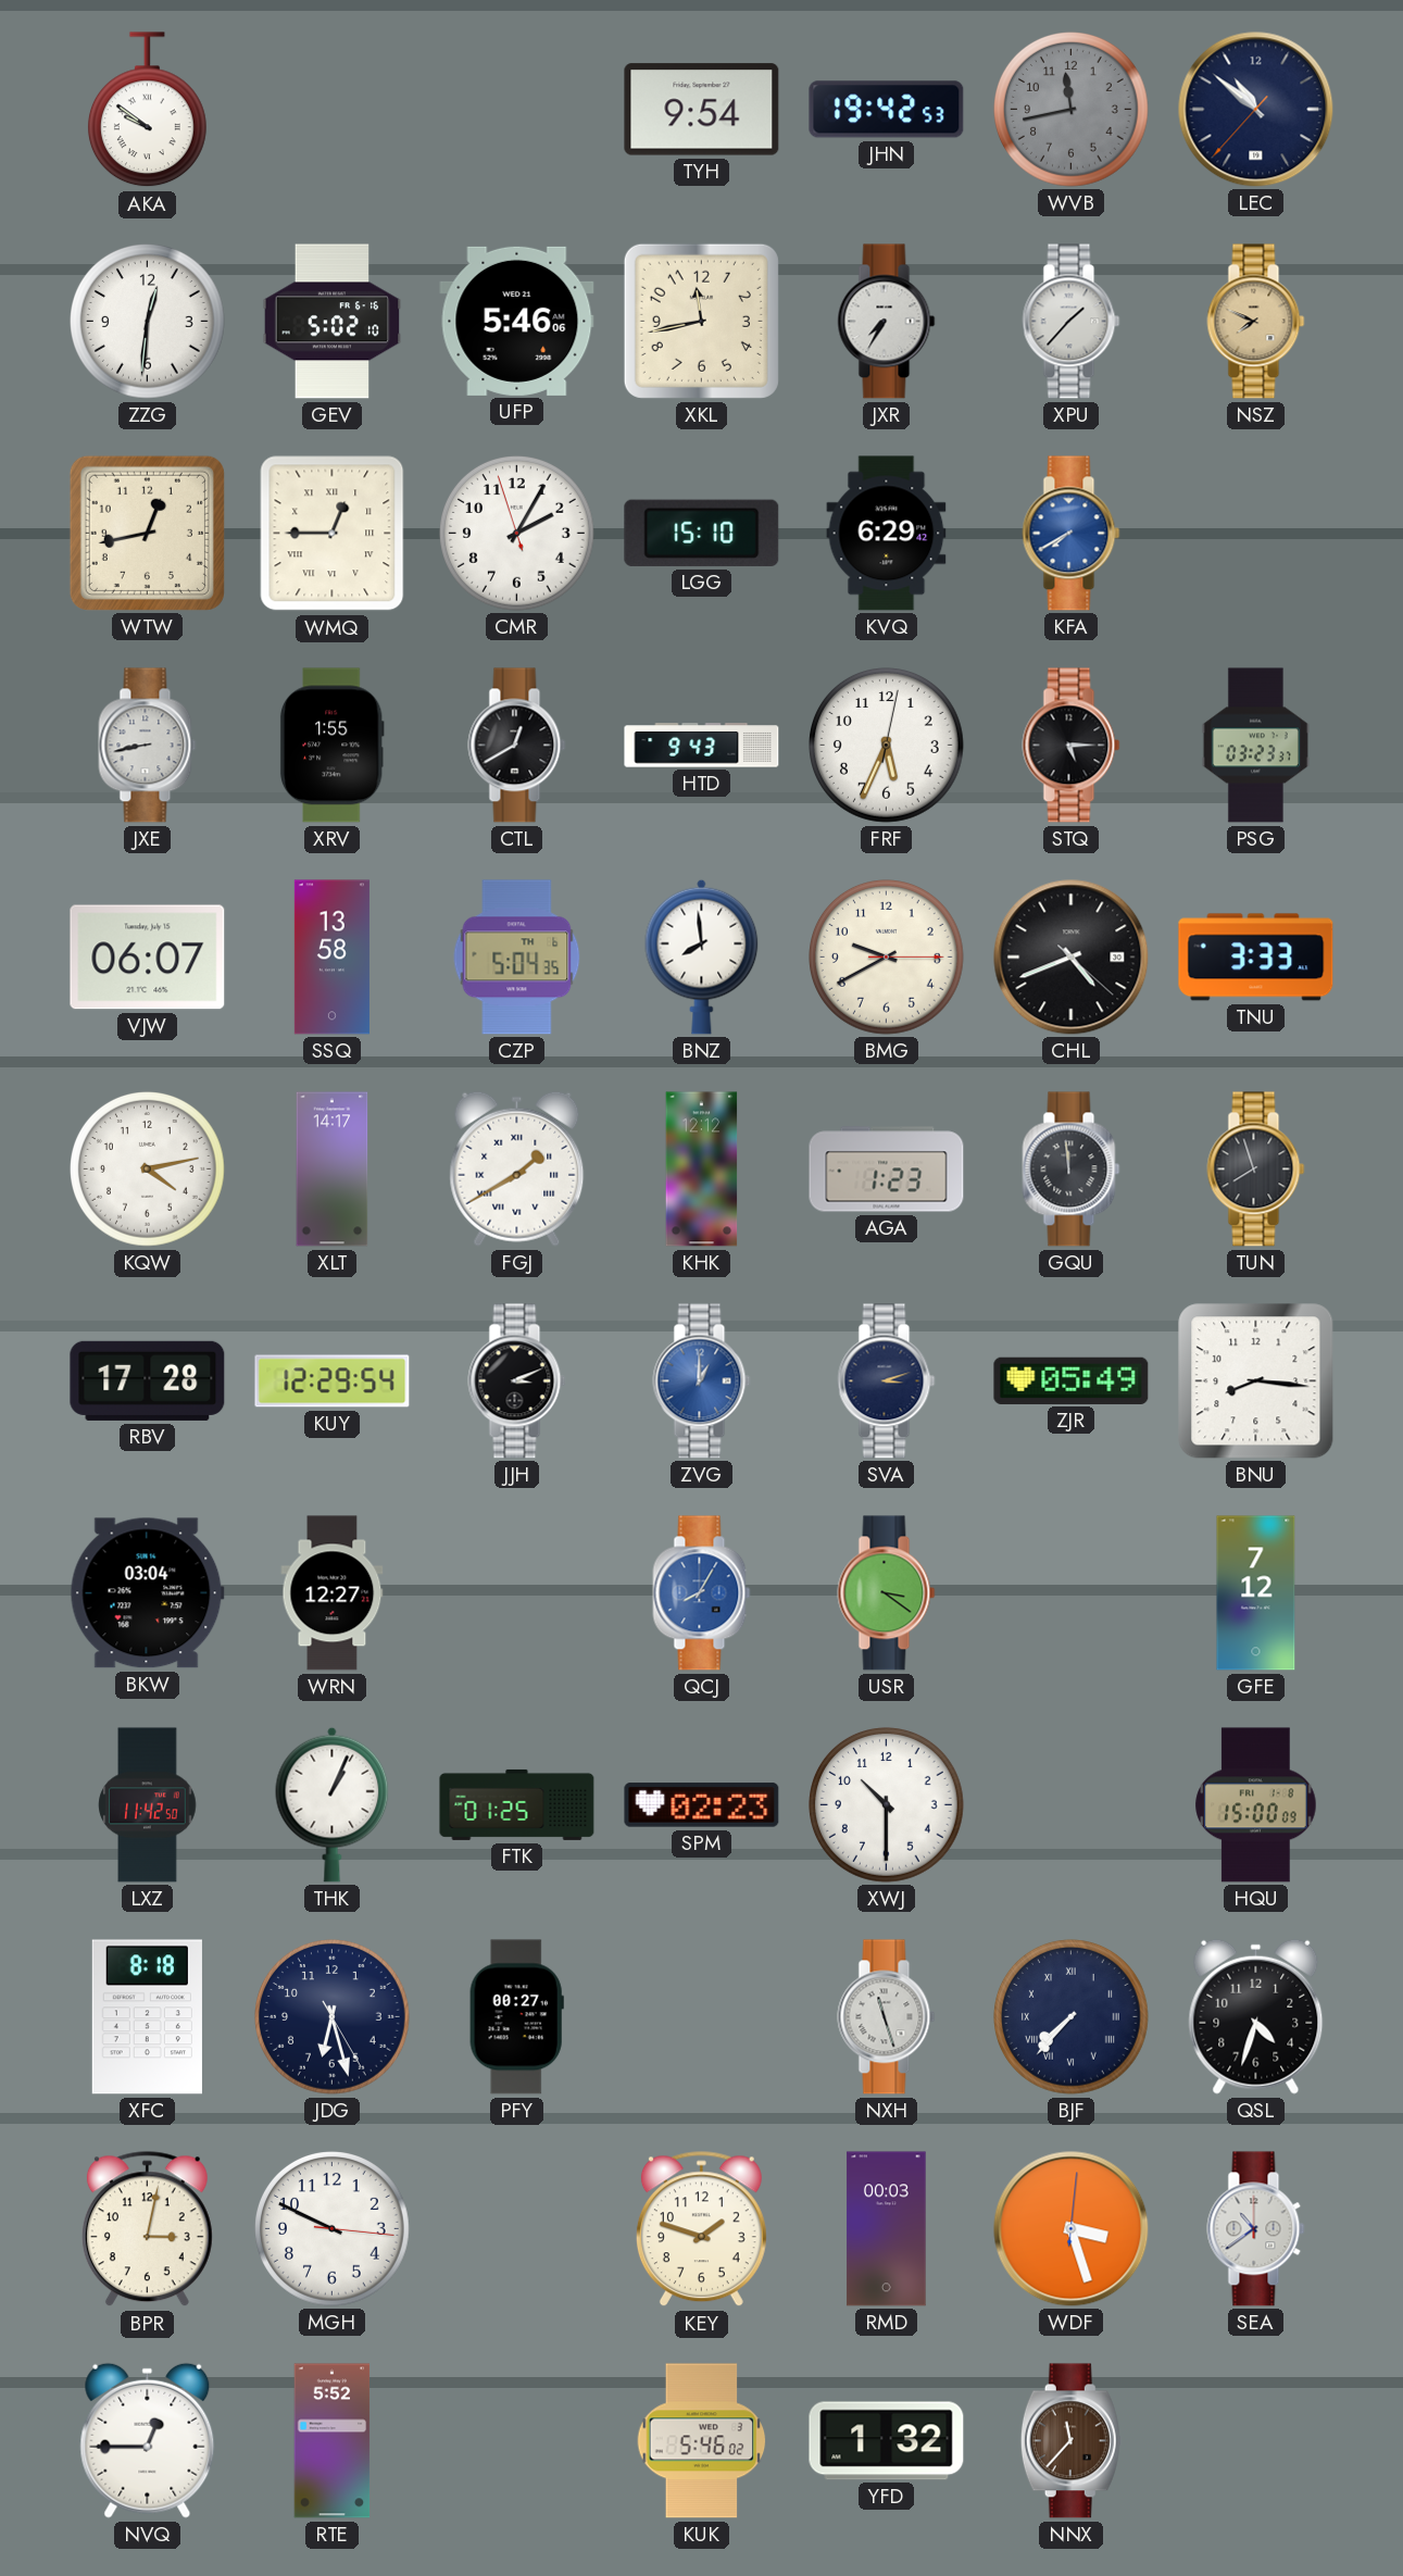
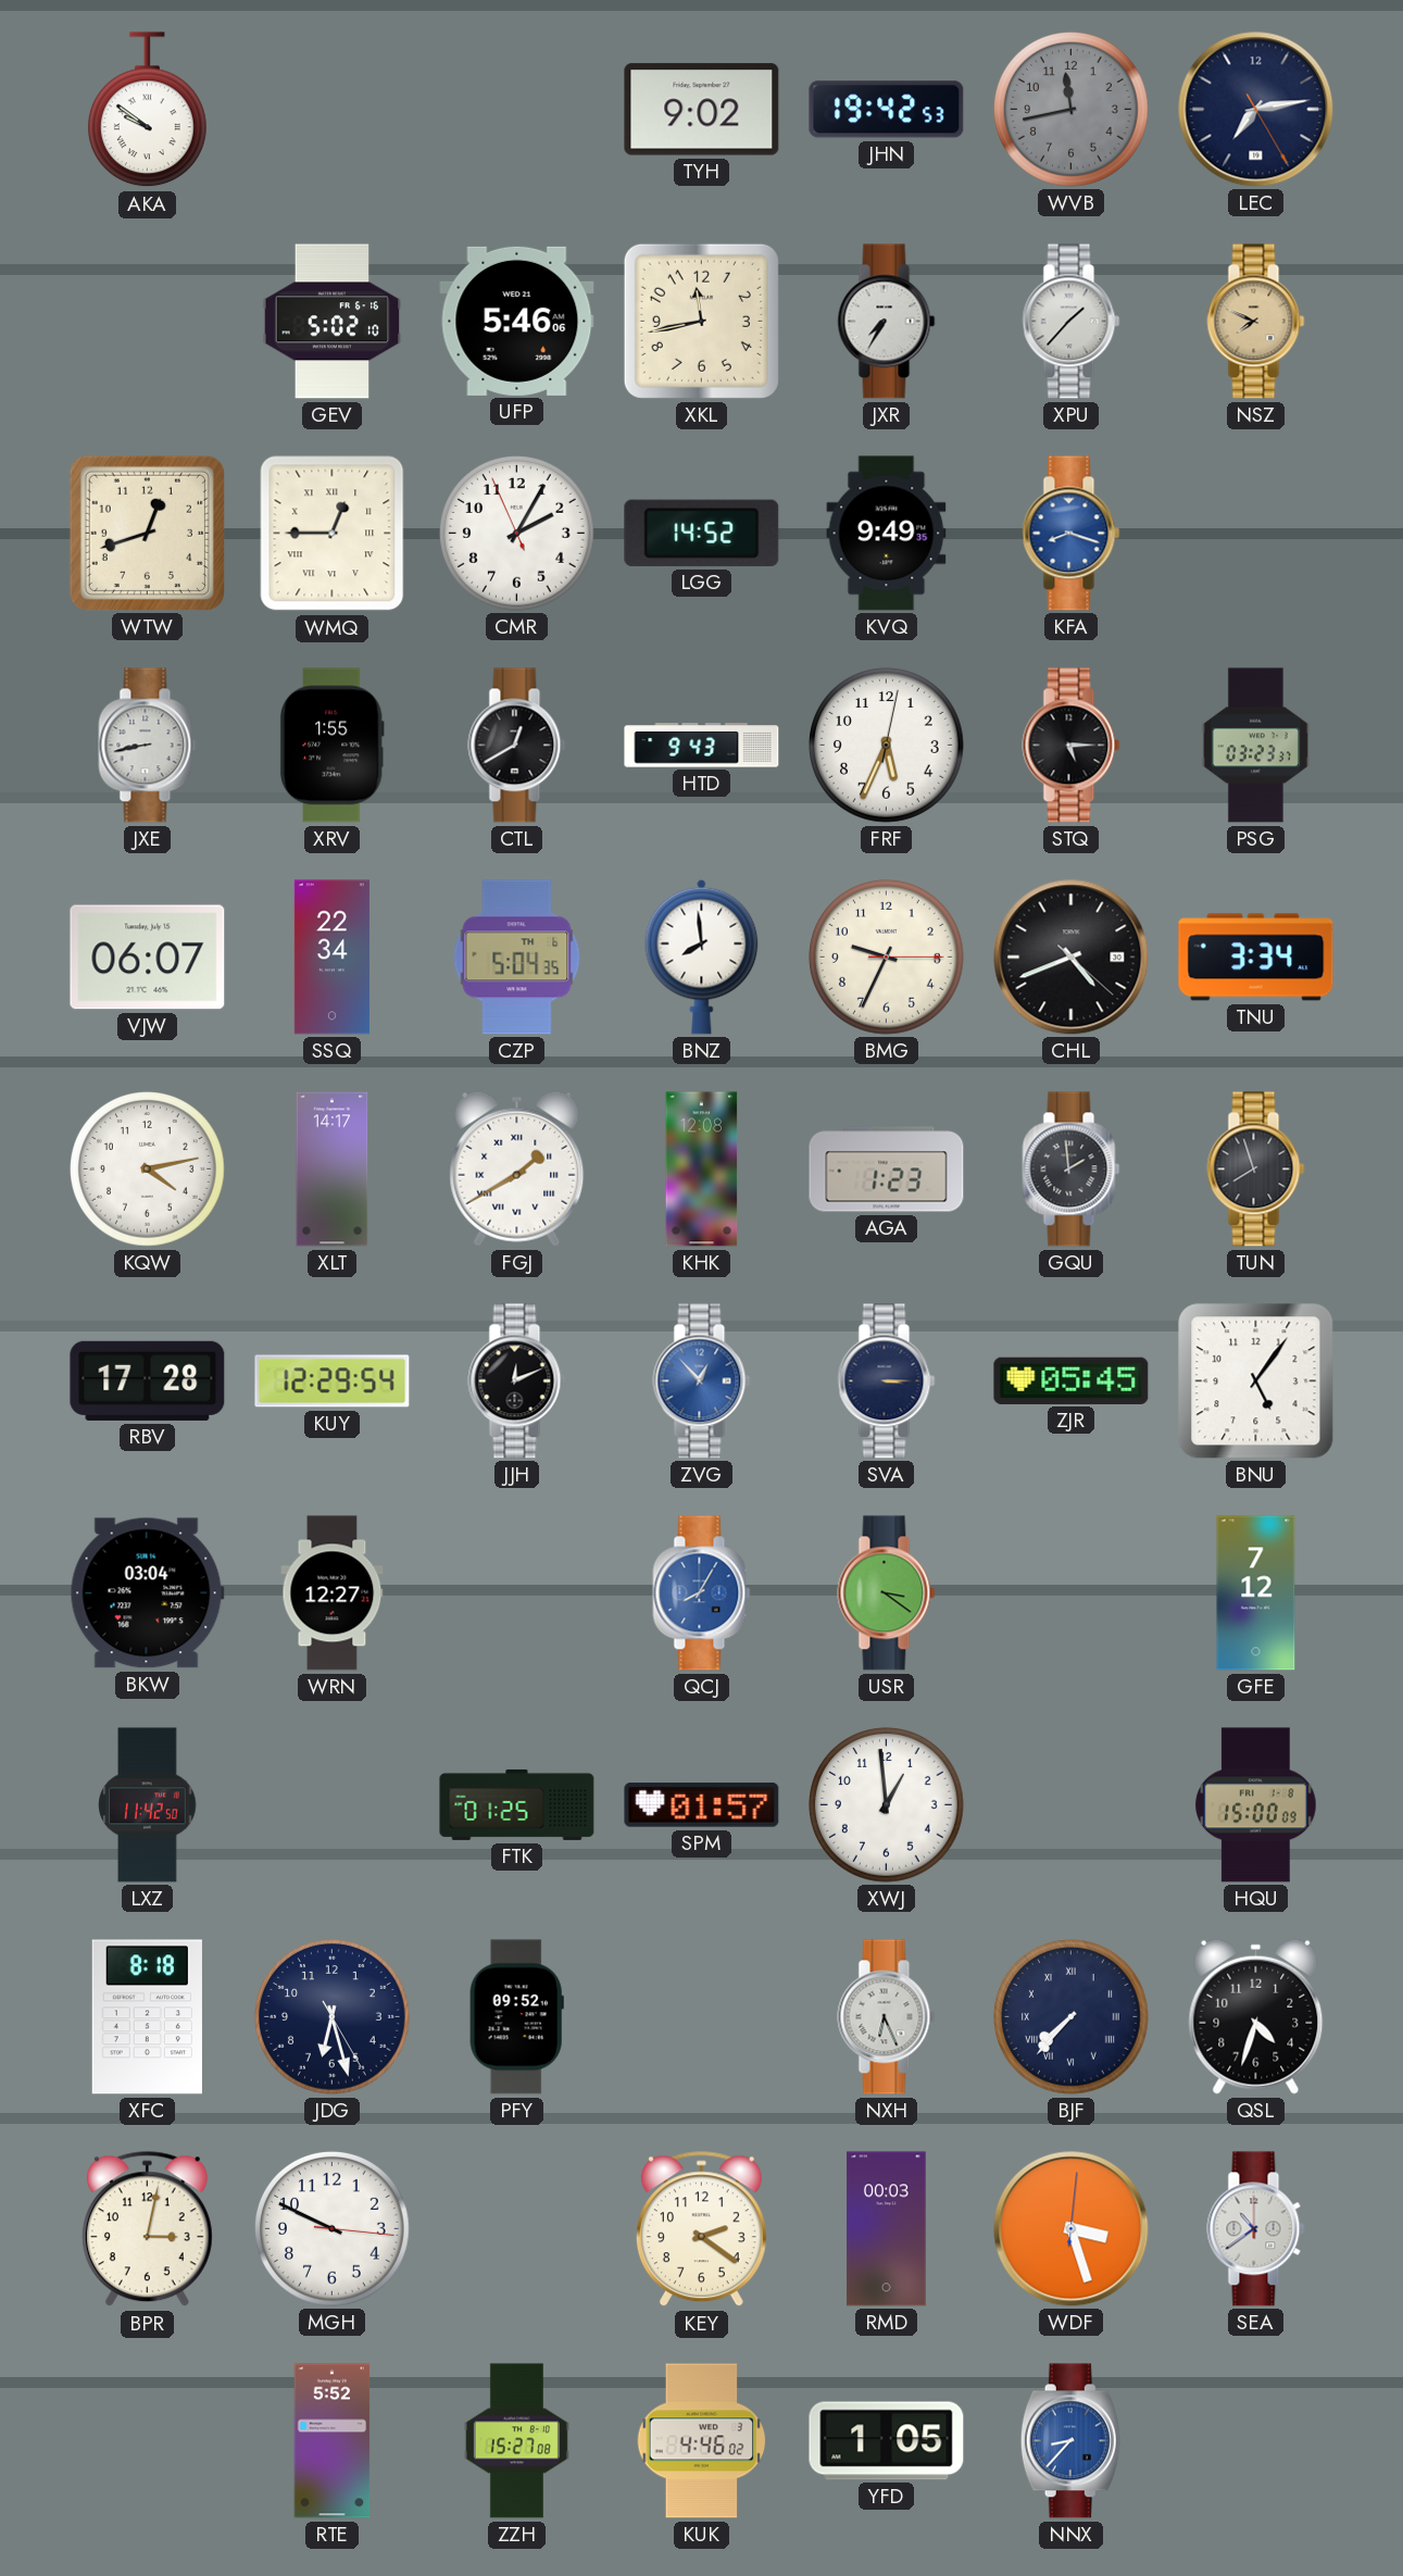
TYH: 9:54 -> 9:02
LEC: 10:51 -> 7:13
ZZG: 12:31 -> none
WTW: 12:43 -> 12:42
CMR: 2:04:57 -> 2:04:56
LGG: 15:10 -> 14:52
KVQ: 6:29 -> 9:49
KFA: 7:40 -> 8:18
SSQ: 13:58 -> 22:34
BMG: 9:40 -> 9:34
TNU: 3:33 -> 3:34
KHK: 12:12 -> 12:08
GQU: 11:59 -> 1:59
JJH: 3:11 -> 12:11
ZVG: 1:00 -> 12:53
SVA: 3:12 -> 3:15
ZJR: 05:49 -> 05:45
BNU: 8:16 -> 5:06
THK: 1:04 -> none
SPM: 02:23 -> 01:57
XWJ: 10:30 -> 12:59
PFY: 00:27 -> 09:52
NXH: 11:27 -> 6:26
KEY: 1:48 -> 2:21
NVQ: 12:45 -> none
ZZH: none -> 15:27
KUK: 5:46 -> 4:46
YFD: 1:32 -> 1:05
NNX: 11:37 -> 8:37
NNX dial: brown -> blue
